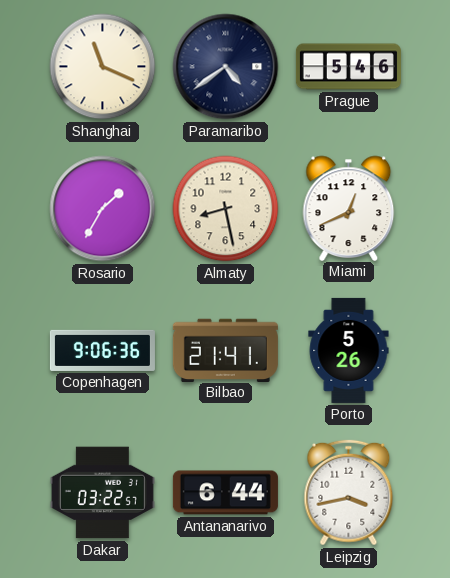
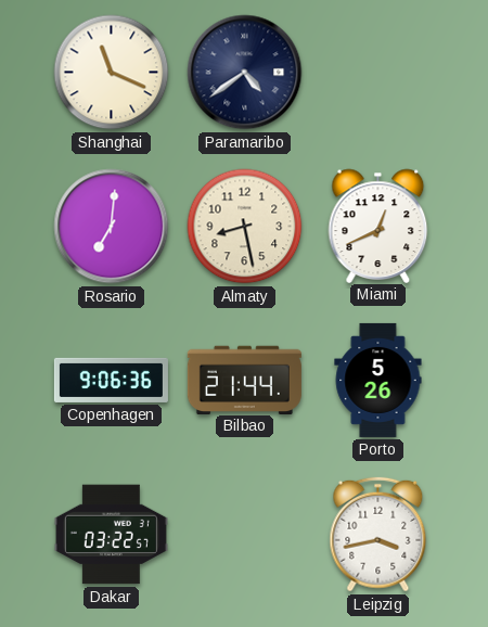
Prague: 5:46 -> none
Rosario: 1:35 -> 7:01
Bilbao: 21:41 -> 21:44
Antananarivo: 6:44 -> none
